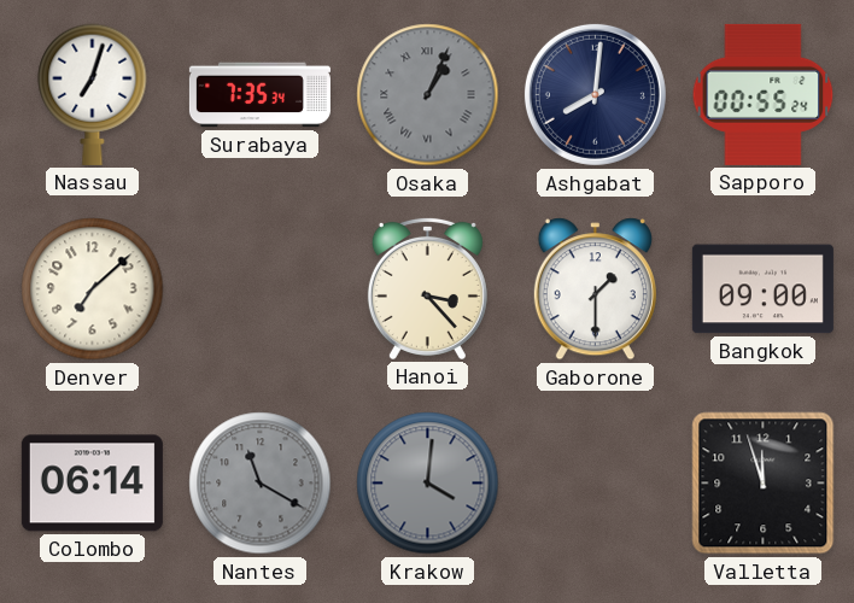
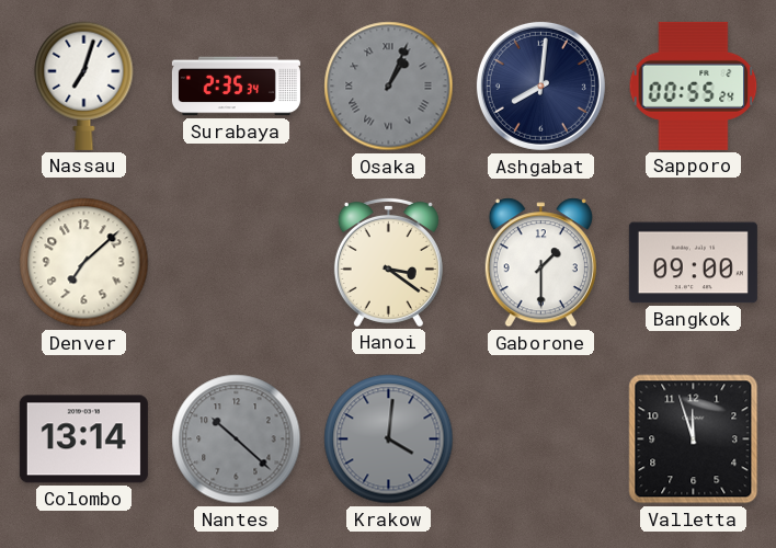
Surabaya: 7:35 -> 2:35
Hanoi: 3:23 -> 3:21
Colombo: 06:14 -> 13:14
Nantes: 11:20 -> 10:22
